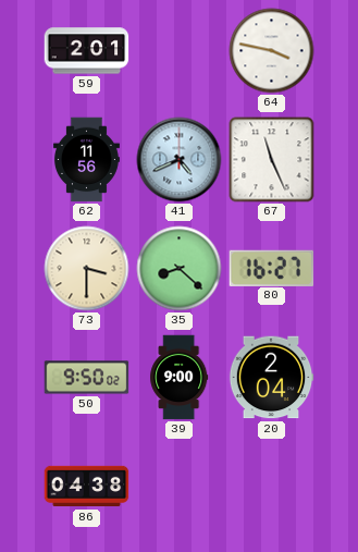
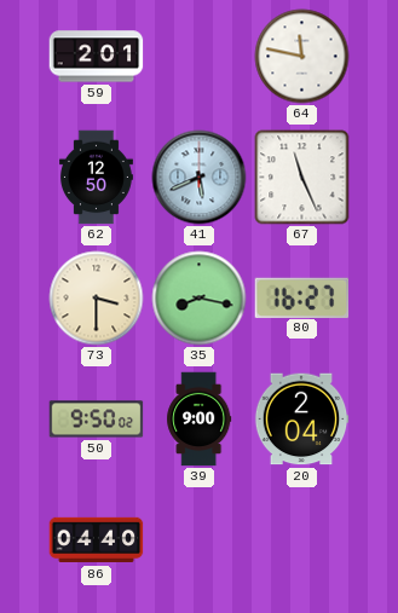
64: 3:47 -> 11:47
62: 11:56 -> 12:50
41: 4:41 -> 5:41
35: 8:22 -> 8:17
86: 04:38 -> 04:40
